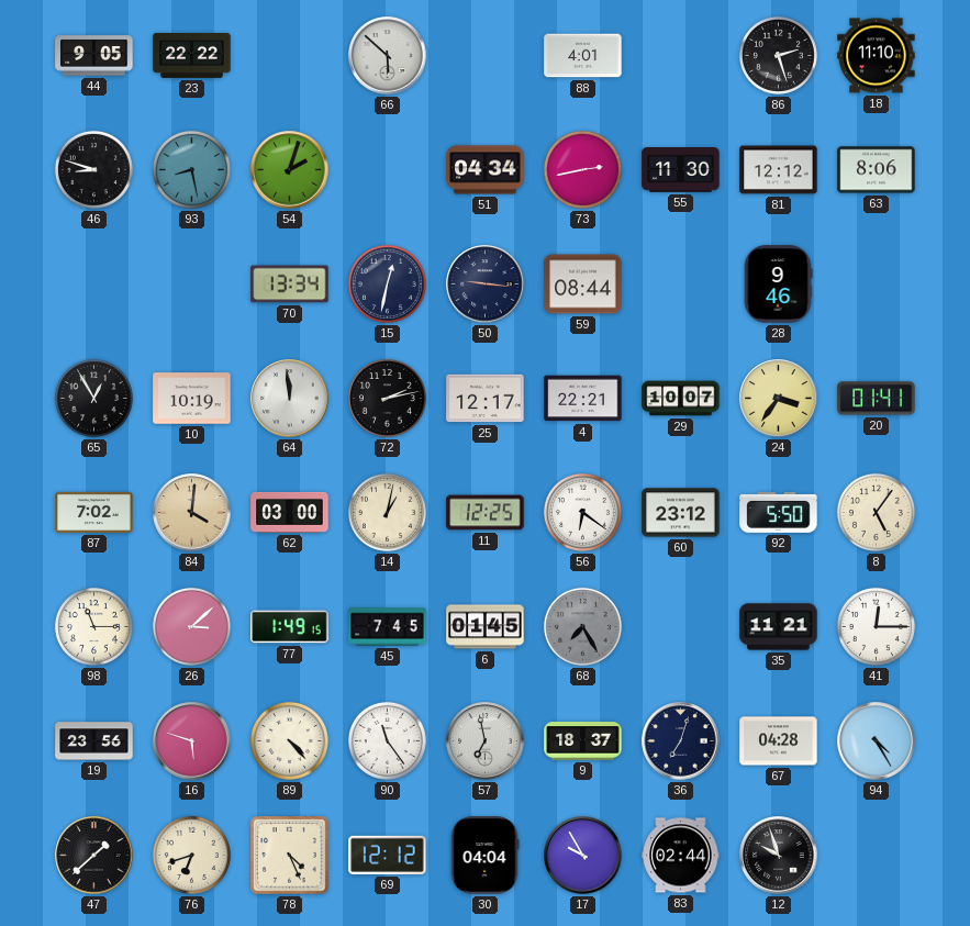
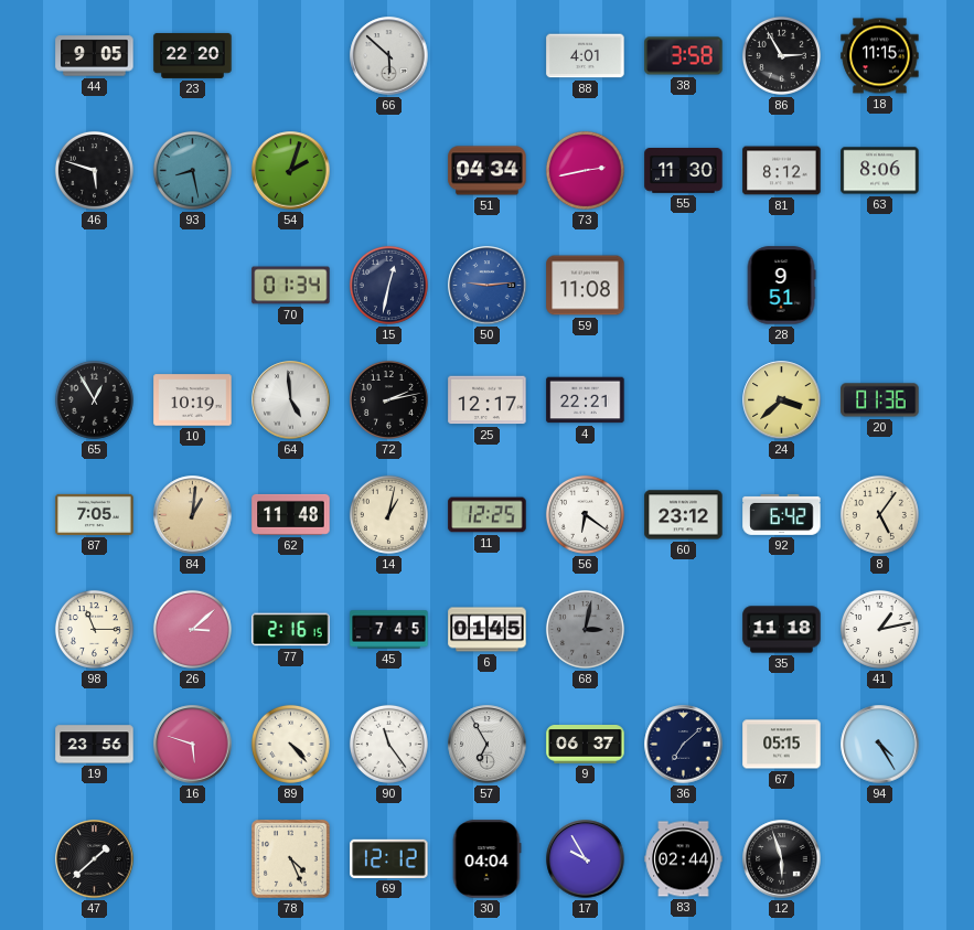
23: 22:22 -> 22:20
38: none -> 3:58
86: 2:27 -> 2:55
18: 11:10 -> 11:15
46: 8:48 -> 5:48
81: 12:12 -> 8:12
70: 13:34 -> 01:34
50: 9:16 -> 9:14
50 dial: navy -> blue
59: 08:44 -> 11:08
28: 9:46 -> 9:51
64: 11:59 -> 4:59
29: 10:07 -> none
24: 3:36 -> 3:38
20: 01:41 -> 01:36
87: 7:02 -> 7:05
84: 4:01 -> 1:01
62: 03:00 -> 11:48
92: 5:50 -> 6:42
77: 1:49 -> 2:16
68: 7:25 -> 3:02
35: 11:21 -> 11:18
41: 12:15 -> 1:13
57: 6:58 -> 6:55
9: 18:37 -> 06:37
36: 7:03 -> 7:08
67: 04:28 -> 05:15
76: 6:42 -> none
12: 9:57 -> 5:57
